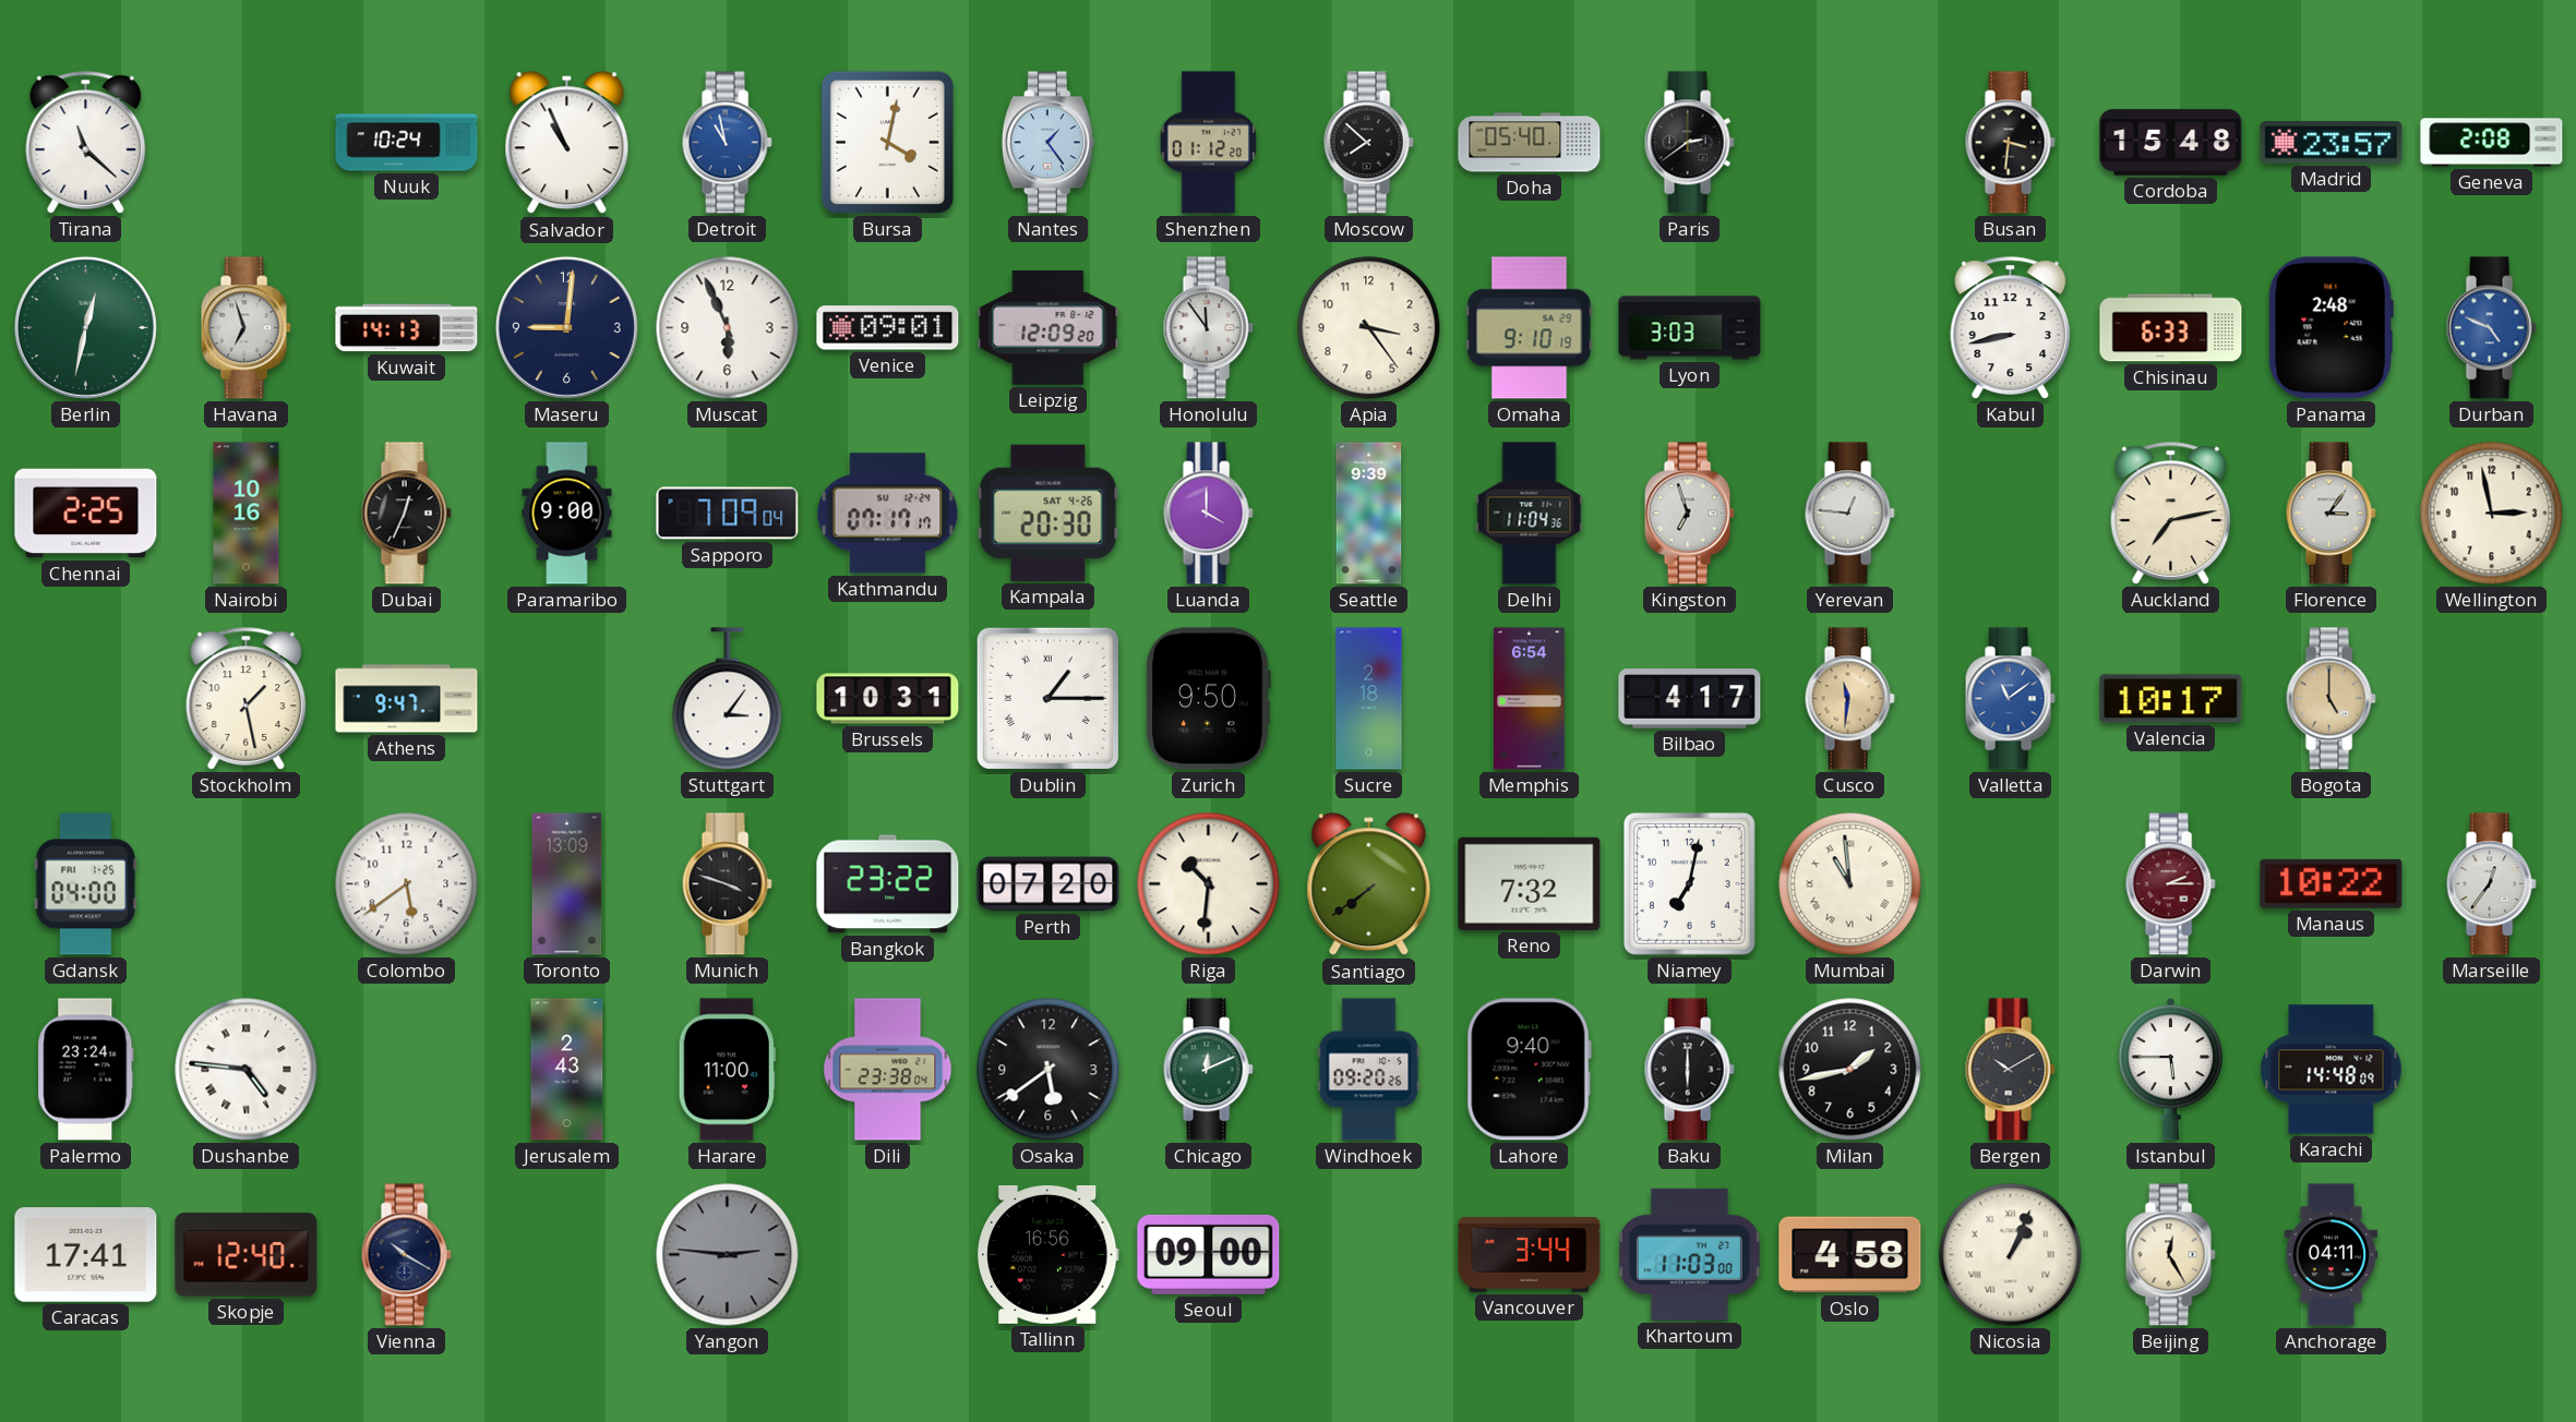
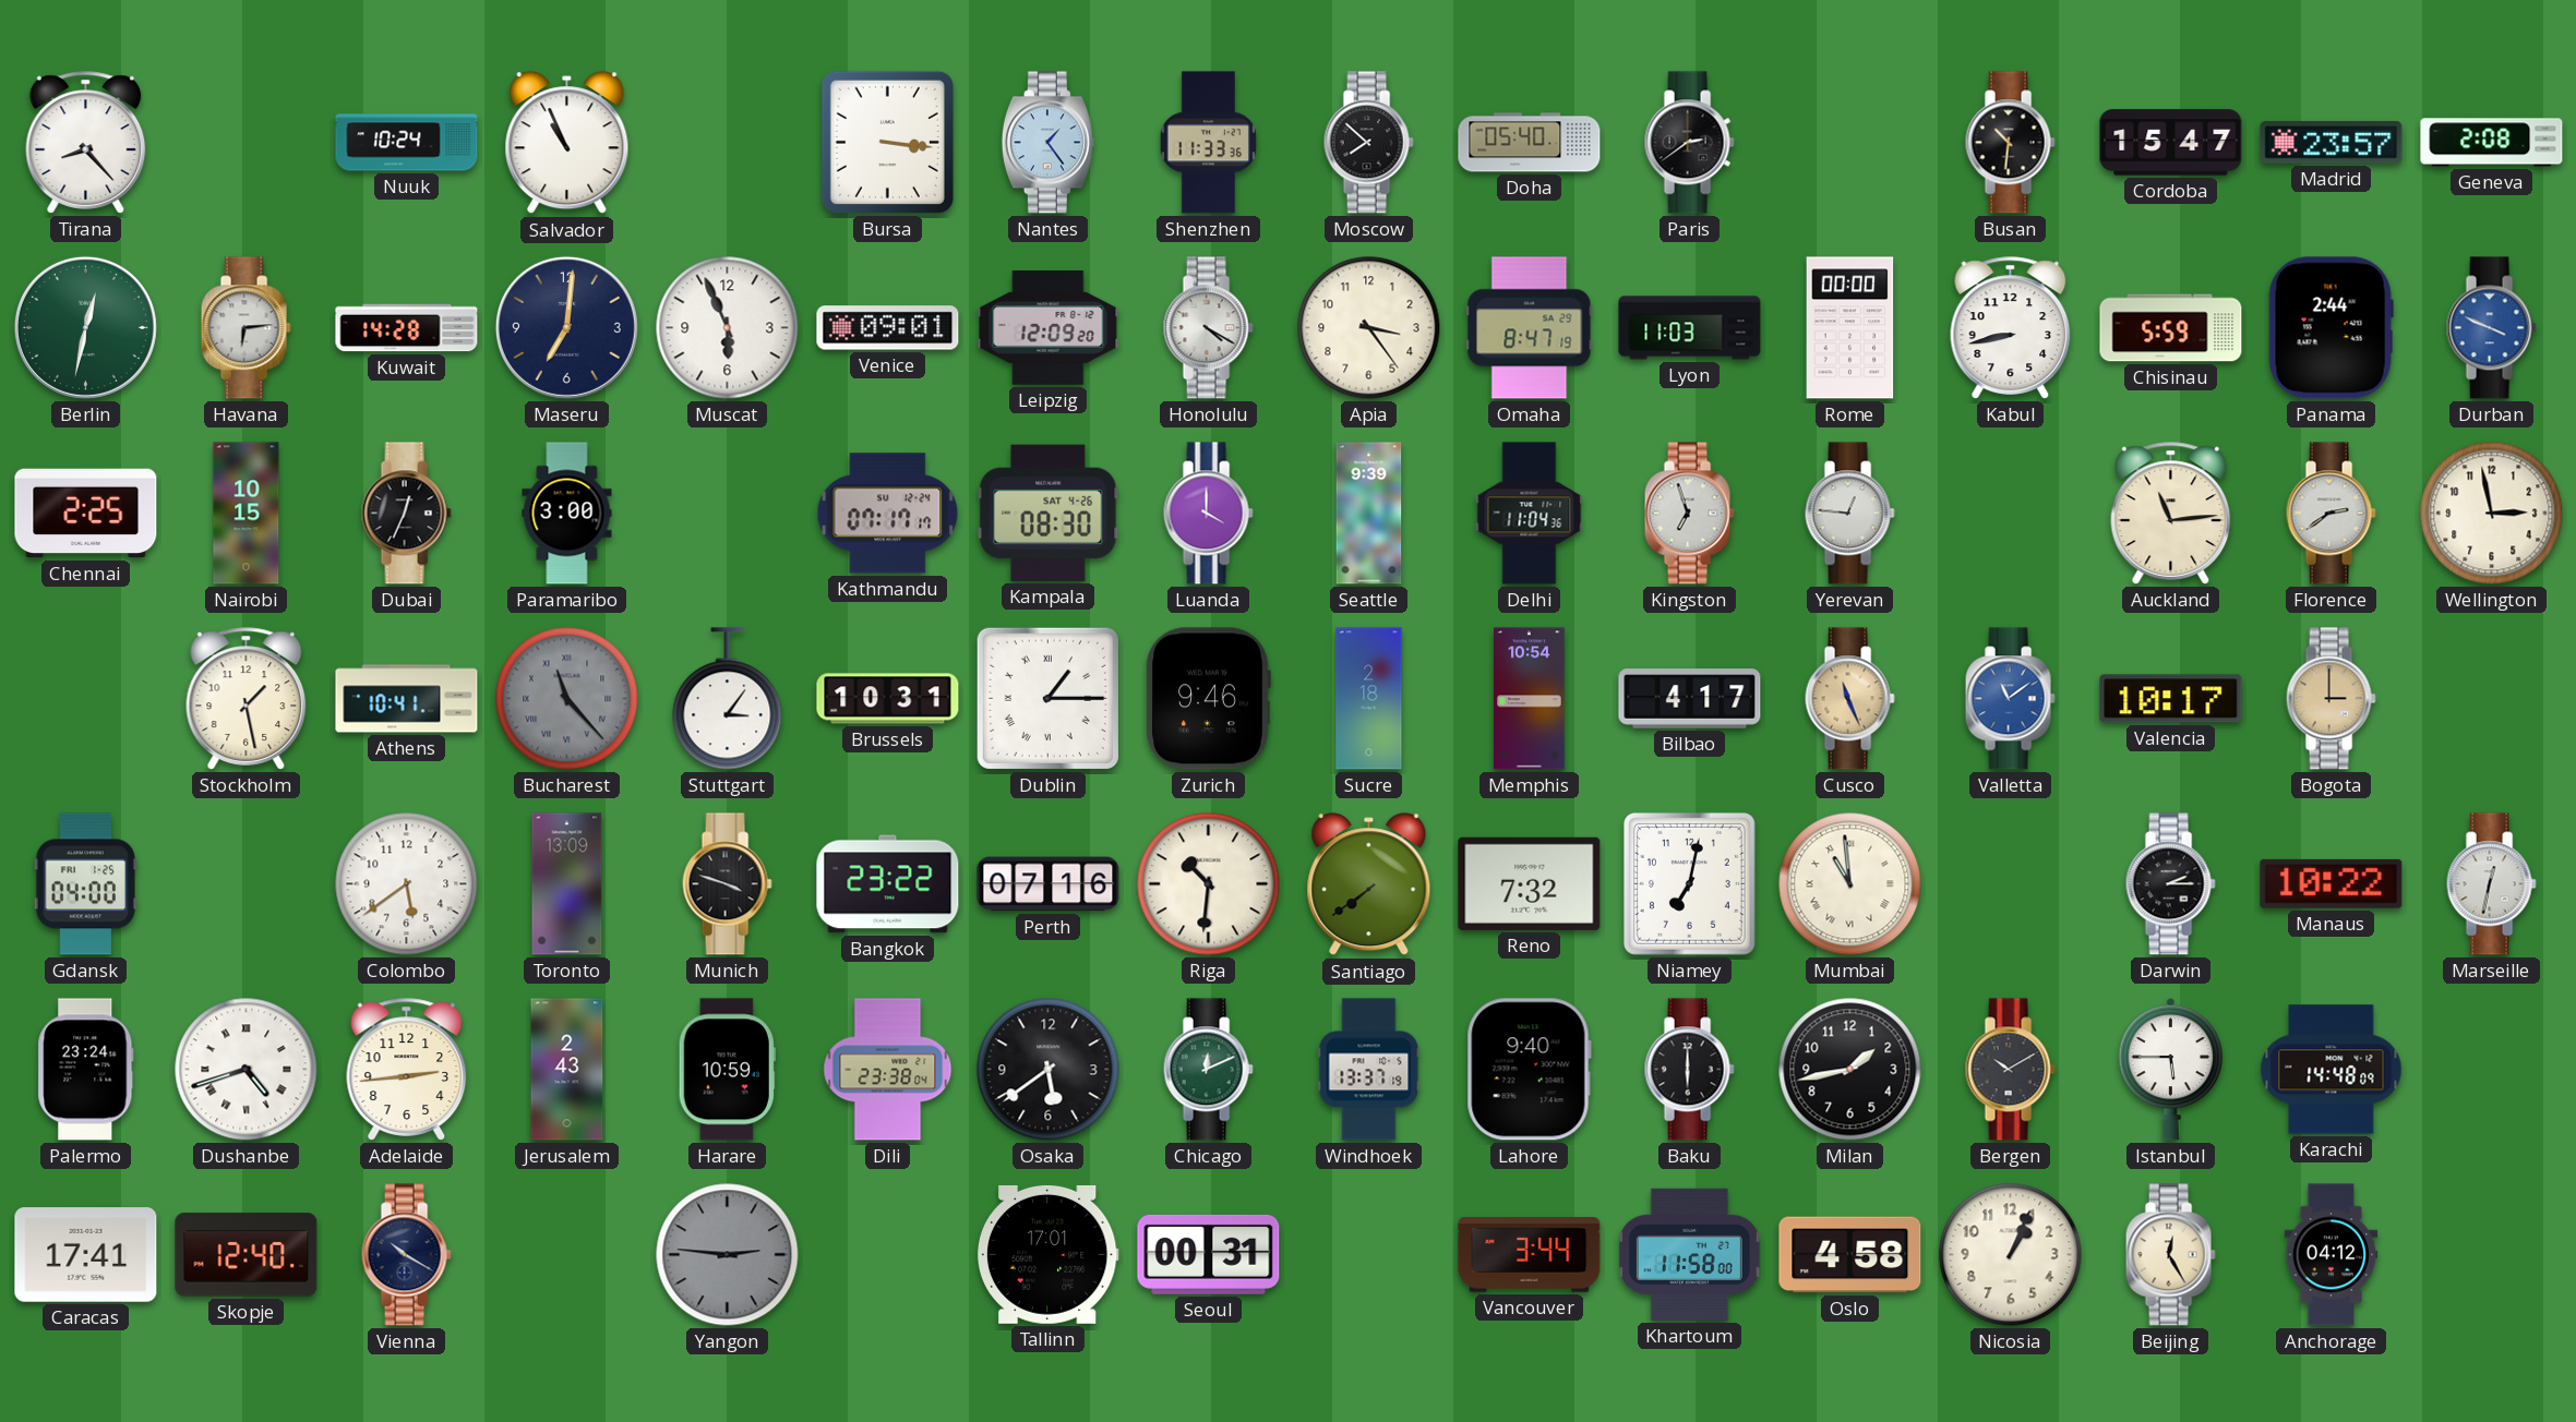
Tirana: 11:22 -> 8:23
Detroit: 10:58 -> none
Bursa: 4:02 -> 3:16
Shenzhen: 01:12 -> 11:33
Busan: 3:31 -> 10:31
Cordoba: 15:48 -> 15:47
Havana: 6:57 -> 6:14
Kuwait: 14:13 -> 14:28
Maseru: 9:01 -> 7:01
Honolulu: 11:54 -> 4:20
Omaha: 9:10 -> 8:47
Lyon: 3:03 -> 11:03
Rome: none -> 00:00
Chisinau: 6:33 -> 5:59
Panama: 2:48 -> 2:44
Durban: 4:49 -> 3:49
Nairobi: 10:16 -> 10:15
Paramaribo: 9:00 -> 3:00
Sapporo: 7:09 -> none
Kampala: 20:30 -> 08:30
Auckland: 7:13 -> 11:14
Florence: 3:06 -> 2:39
Athens: 9:47 -> 10:41
Bucharest: none -> 11:23
Zurich: 9:50 -> 9:46
Memphis: 6:54 -> 10:54
Cusco: 11:31 -> 11:26
Bogota: 5:00 -> 3:00
Perth: 07:20 -> 07:16
Darwin dial: burgundy -> black
Marseille: 12:36 -> 12:32
Dushanbe: 4:46 -> 4:42
Adelaide: none -> 2:44
Harare: 11:00 -> 10:59
Windhoek: 09:20 -> 13:37
Tallinn: 16:56 -> 17:01
Seoul: 09:00 -> 00:31
Khartoum: 11:03 -> 11:58
Nicosia numerals: Roman -> Arabic
Anchorage: 04:11 -> 04:12
